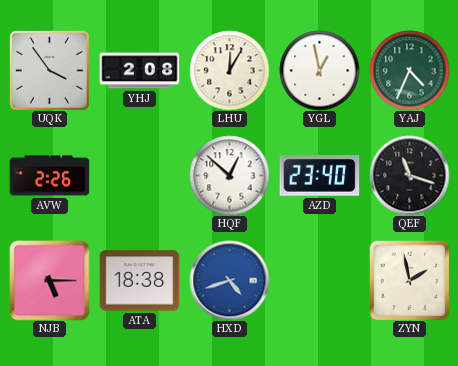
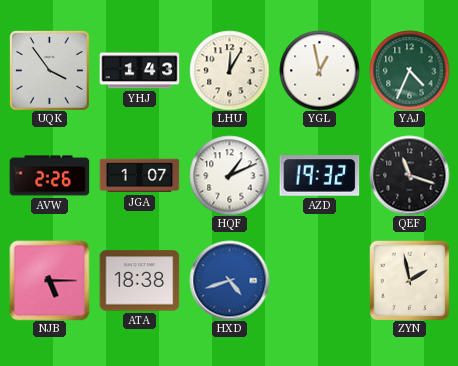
YHJ: 2:08 -> 1:43
JGA: none -> 1:07
HQF: 12:52 -> 1:11
AZD: 23:40 -> 19:32
